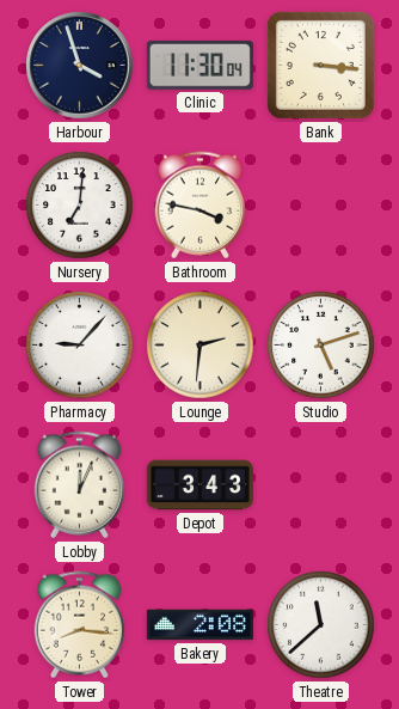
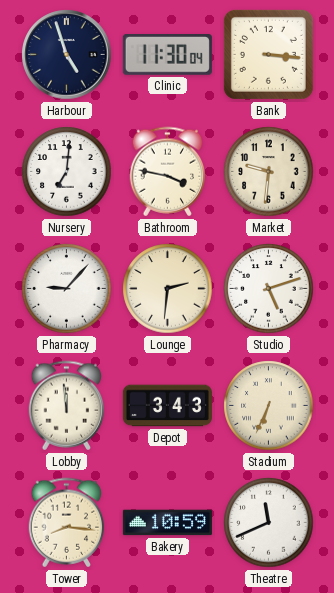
Harbour: 3:57 -> 4:57
Market: none -> 9:31
Lobby: 12:04 -> 11:59
Stadium: none -> 6:34
Bakery: 2:08 -> 10:59
Theatre: 11:38 -> 11:41
